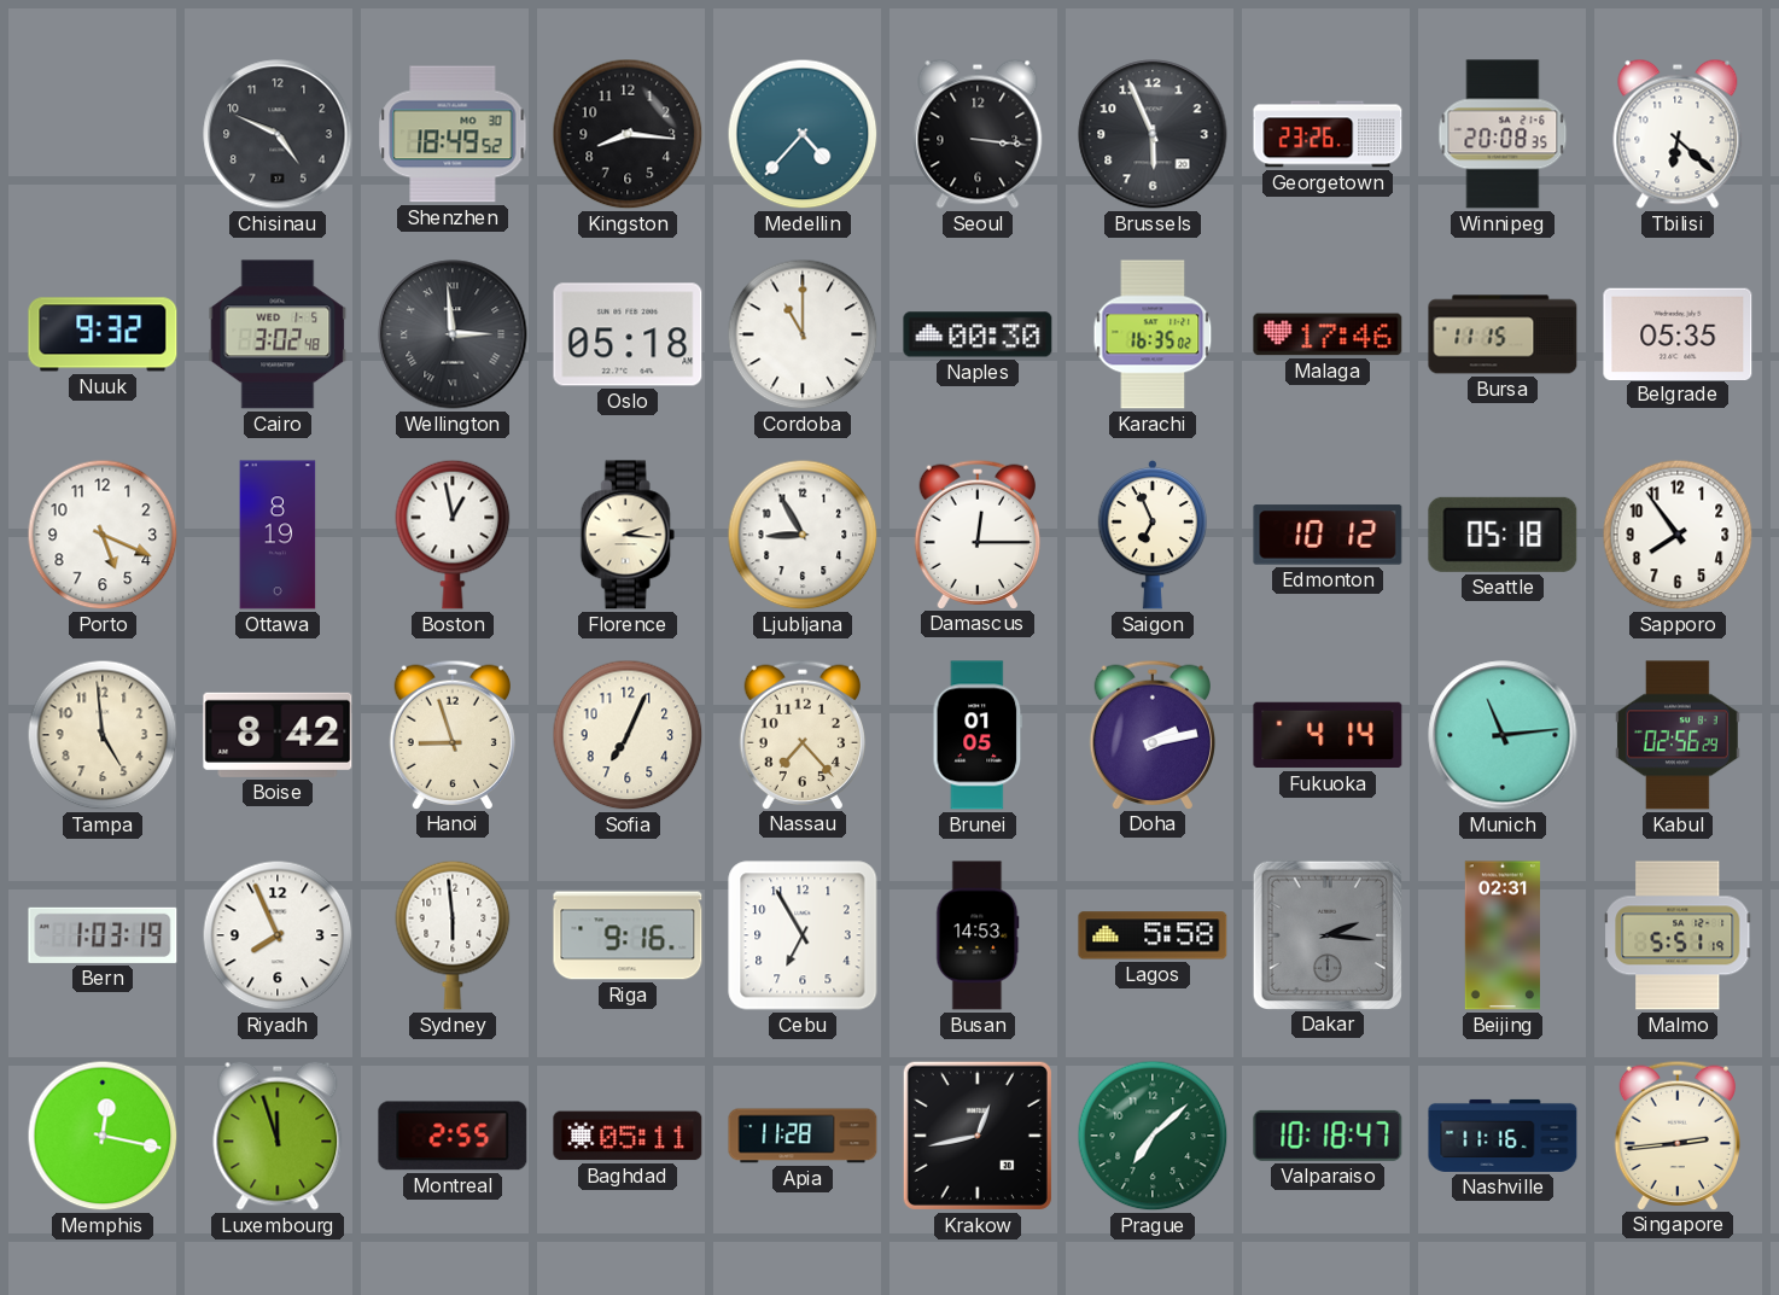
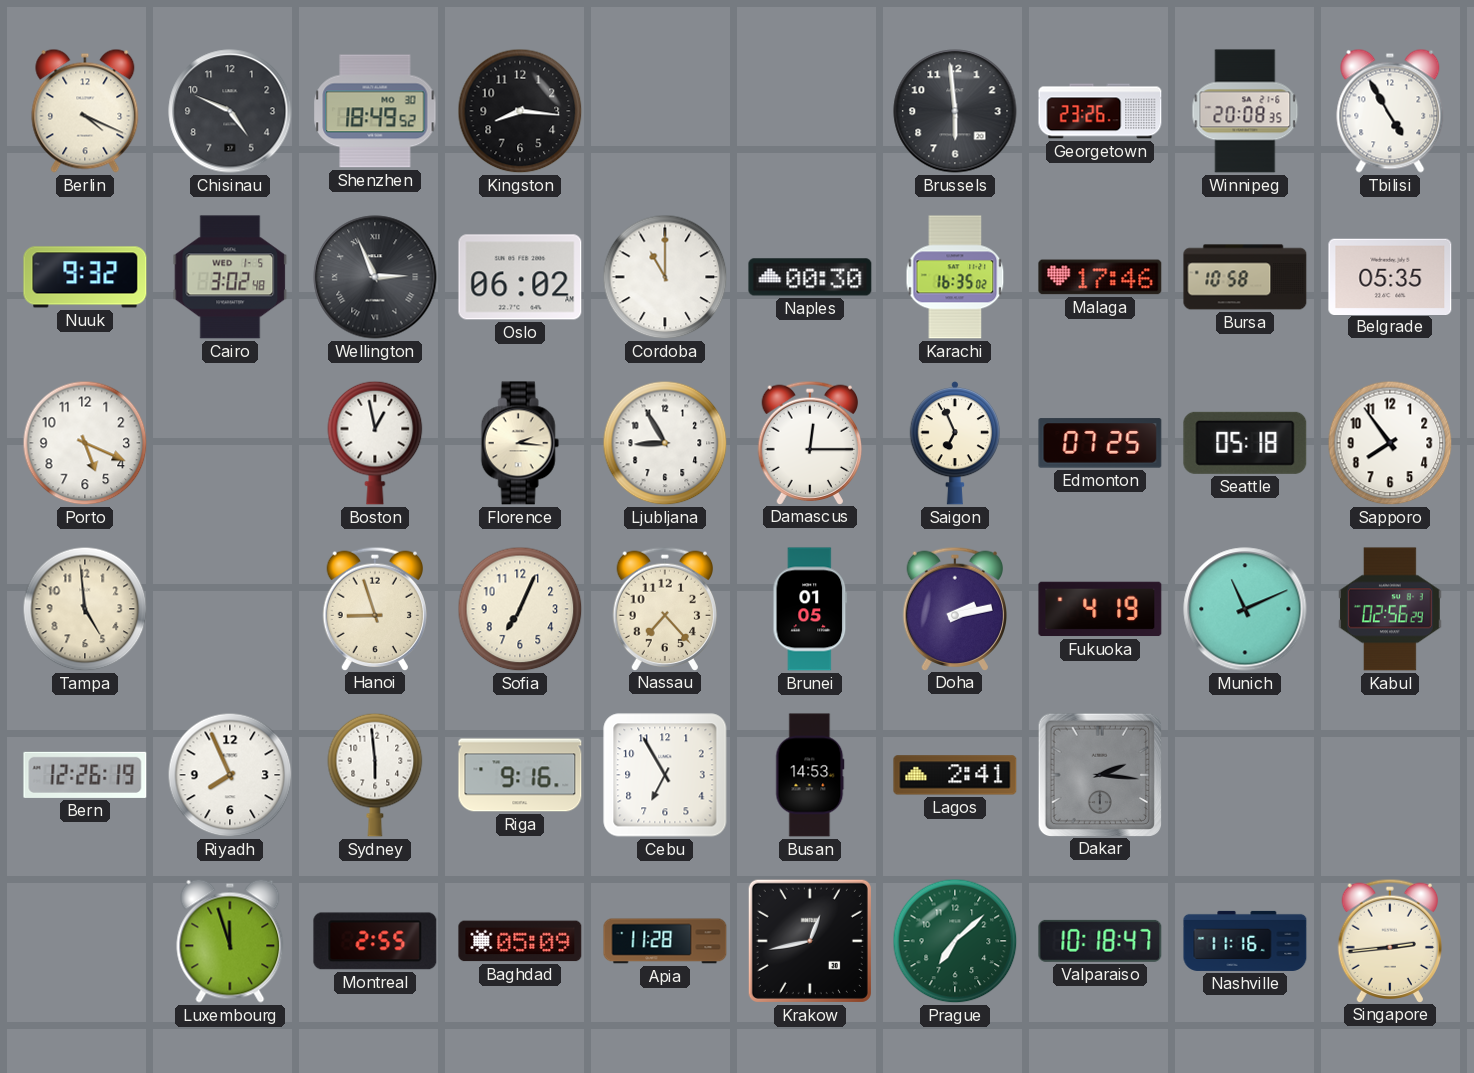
Berlin: none -> 4:19
Medellin: 4:37 -> none
Seoul: 3:16 -> none
Brussels: 5:56 -> 5:59
Tbilisi: 6:22 -> 4:55
Wellington: 2:59 -> 2:56
Oslo: 05:18 -> 06:02
Bursa: 11:15 -> 10:58
Ottawa: 8:19 -> none
Edmonton: 10:12 -> 07:25
Boise: 8:42 -> none
Fukuoka: 4:14 -> 4:19
Munich: 11:14 -> 11:11
Bern: 1:03 -> 12:26
Lagos: 5:58 -> 2:41
Beijing: 02:31 -> none
Malmo: 5:51 -> none
Memphis: 12:17 -> none
Baghdad: 05:11 -> 05:09
